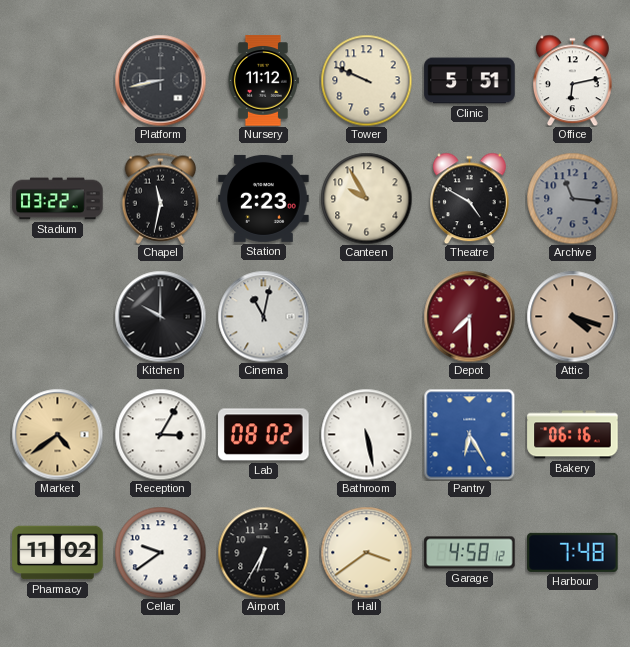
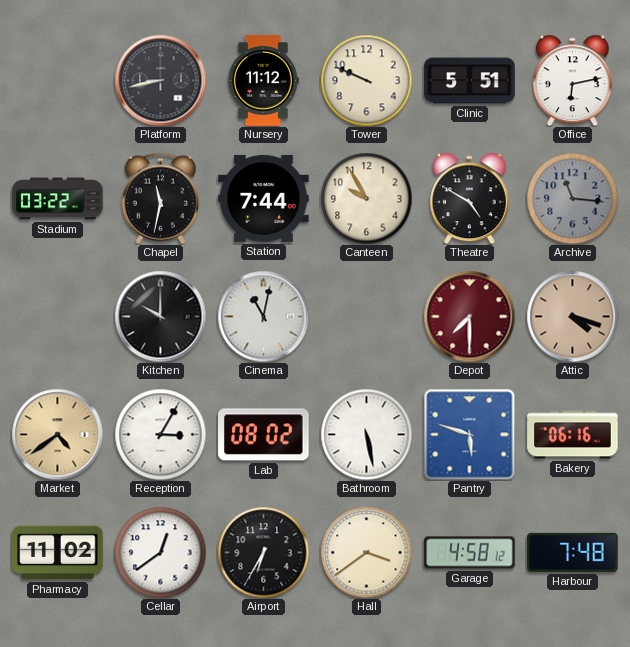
Station: 2:23 -> 7:44
Pantry: 6:25 -> 5:48
Cellar: 9:39 -> 12:39
